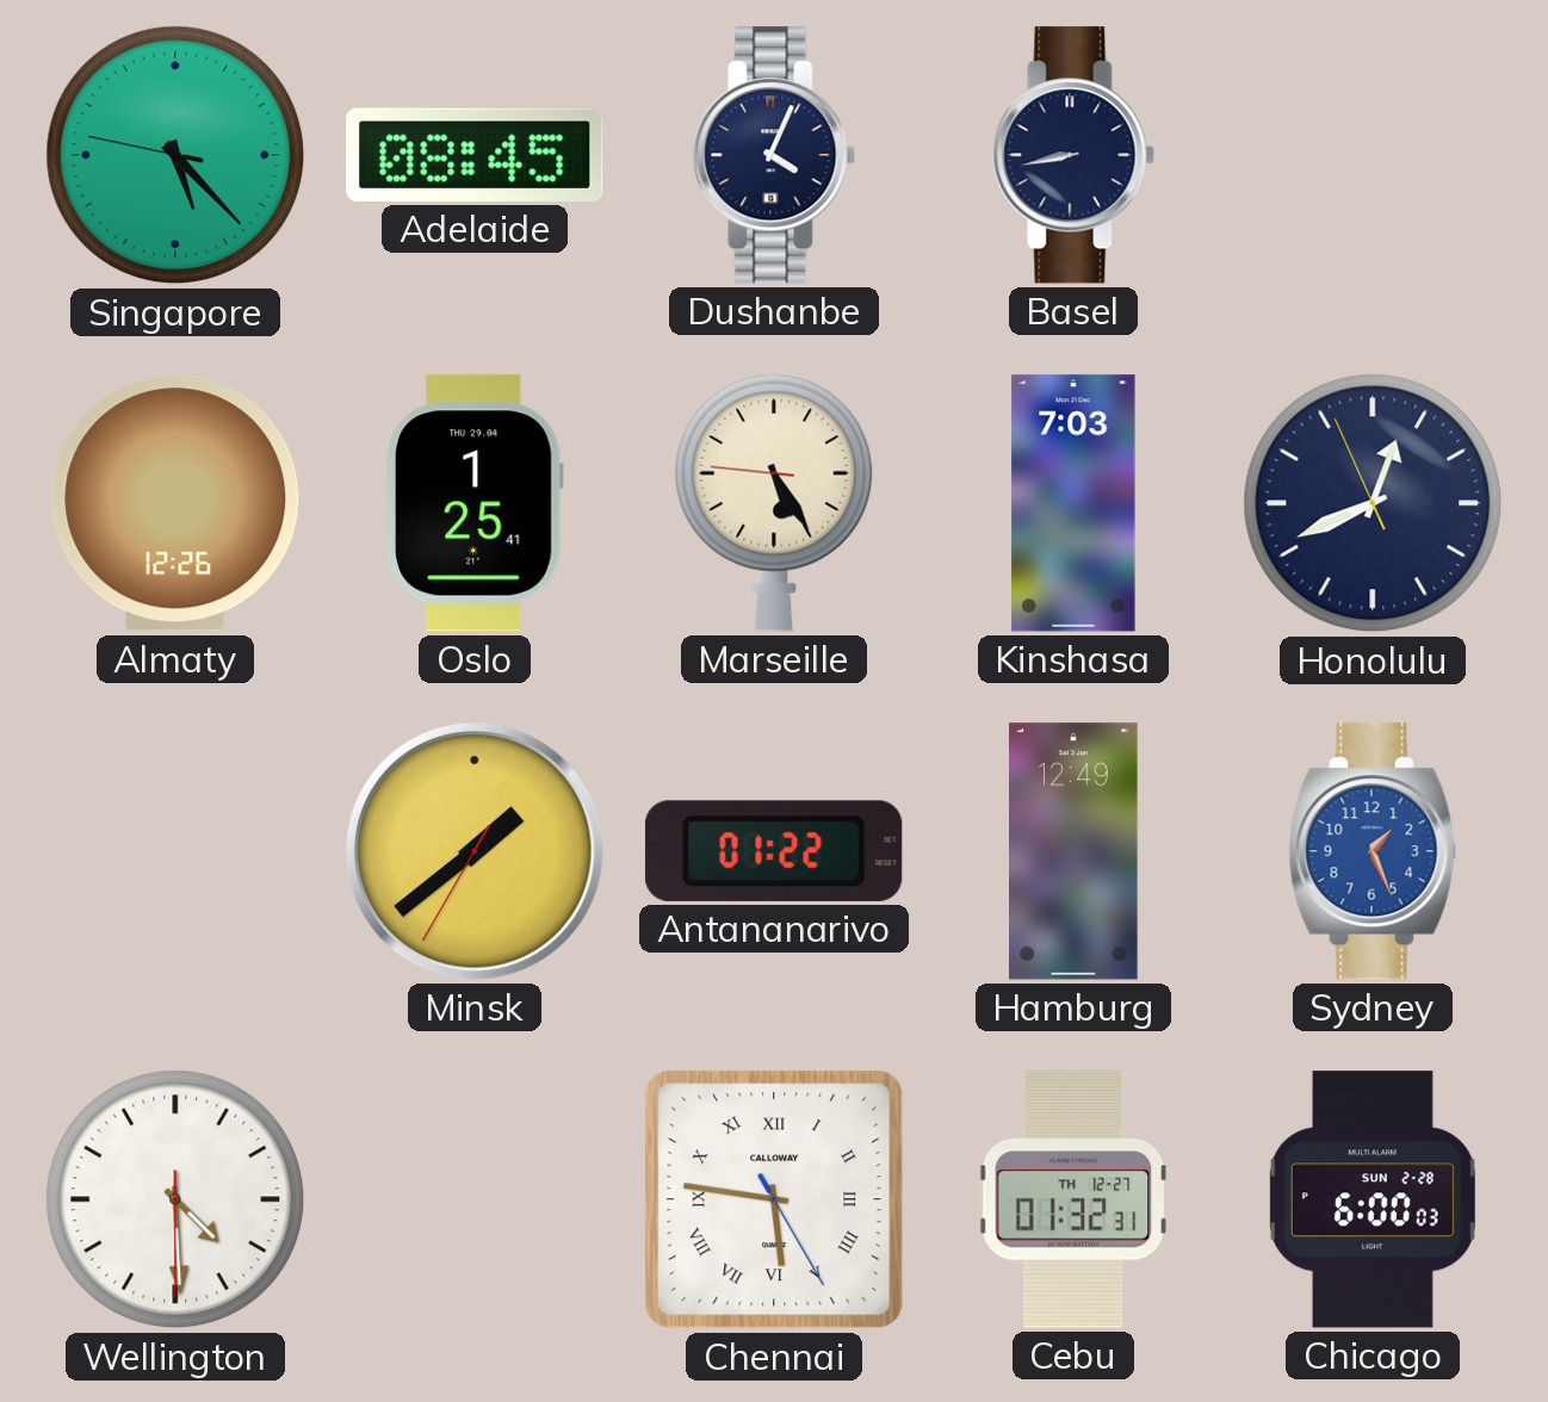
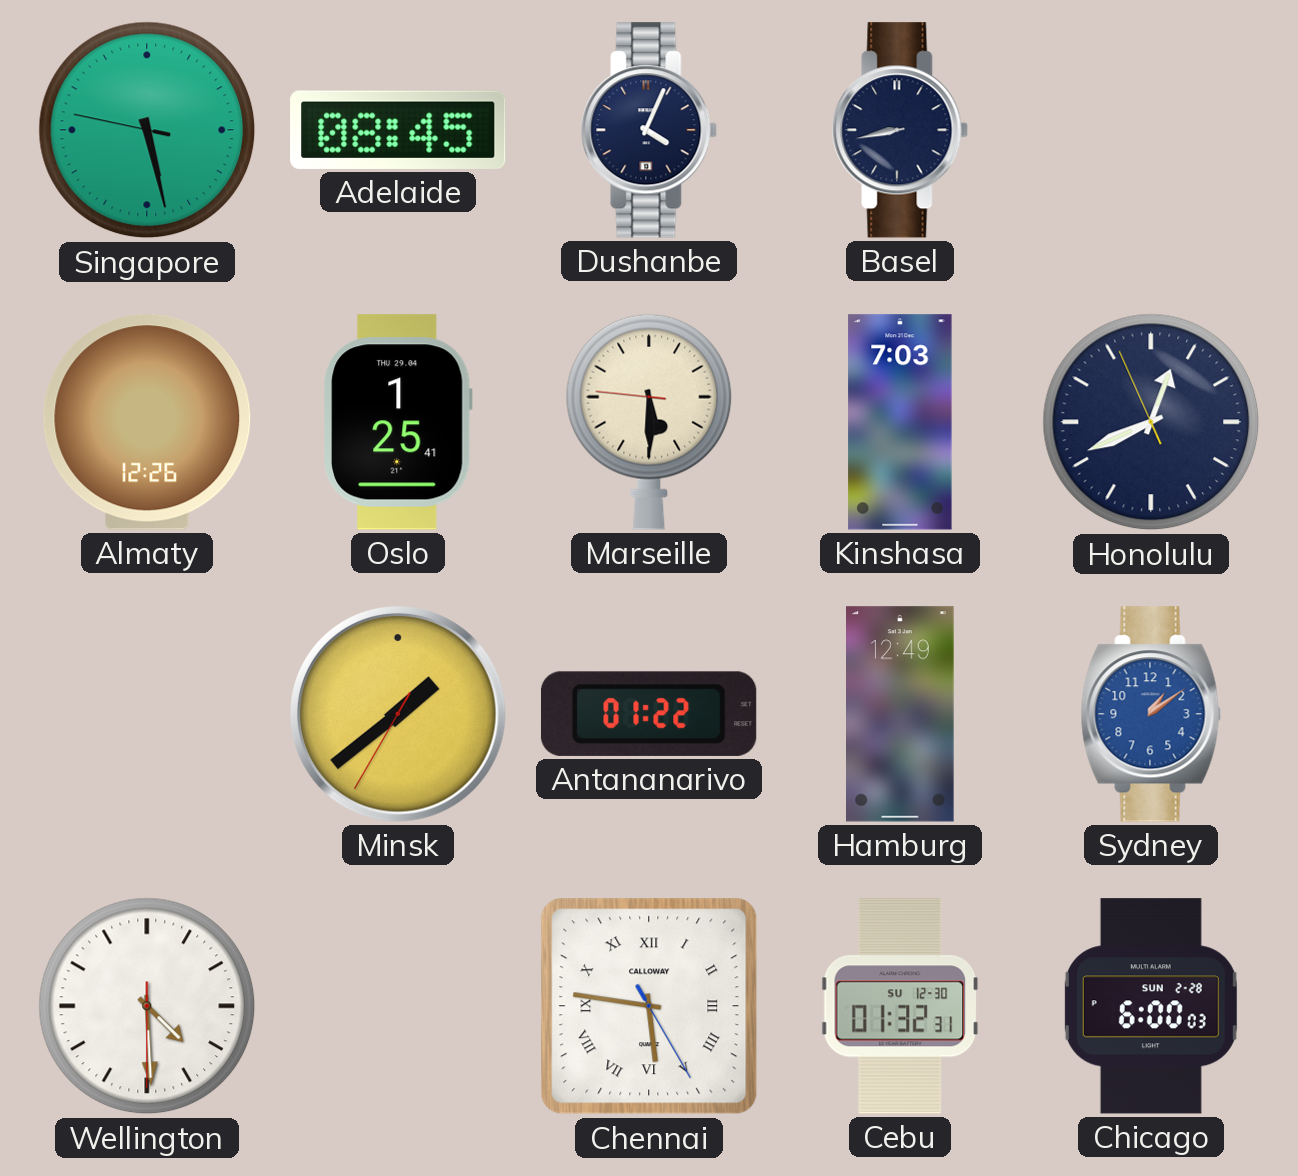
Singapore: 5:22 -> 5:27
Marseille: 5:24 -> 5:29
Sydney: 1:26 -> 1:09
Cebu date: TH 12-27 -> SU 12-30
